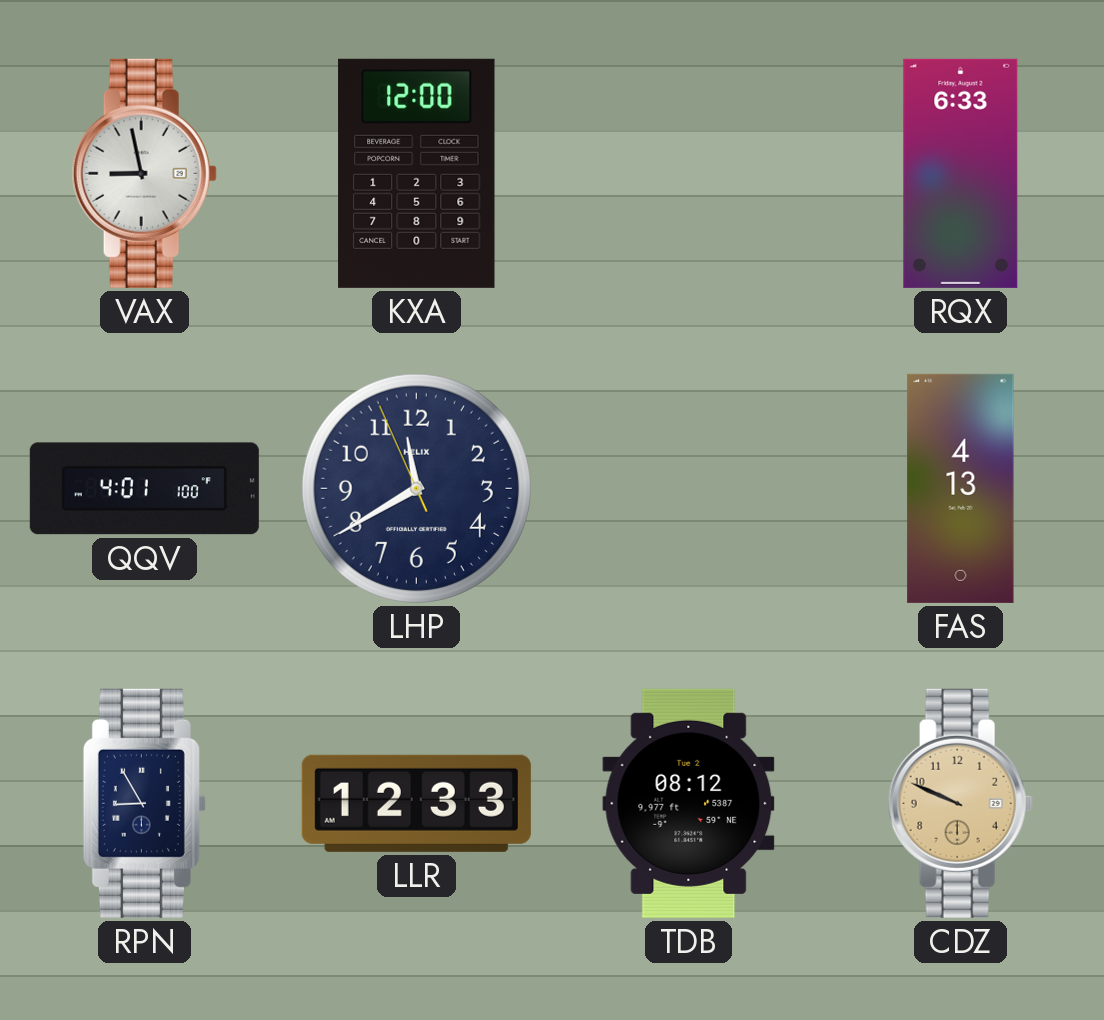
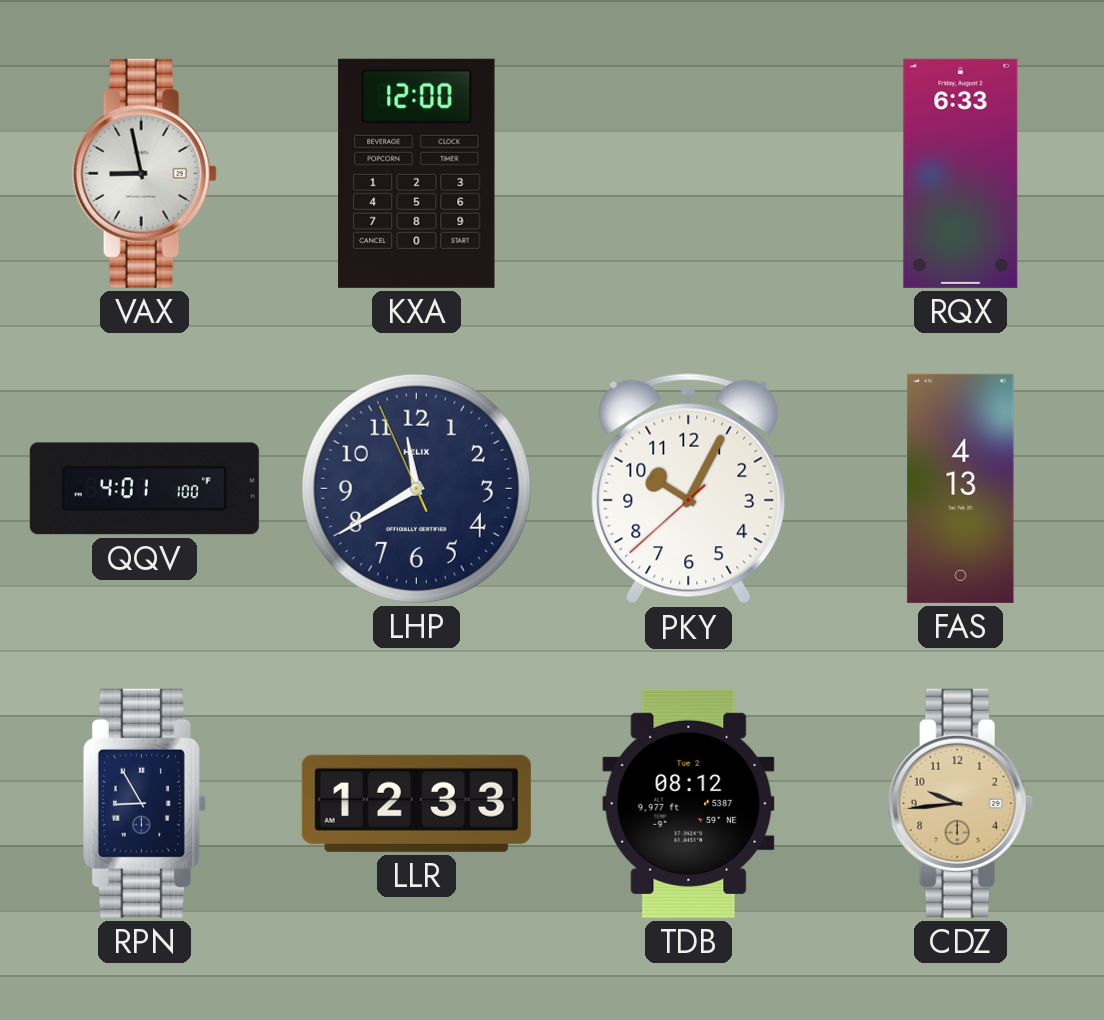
PKY: none -> 10:04
CDZ: 9:49 -> 9:44
